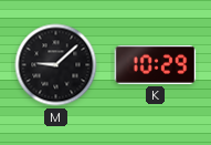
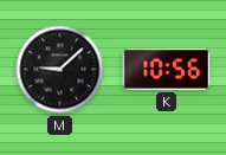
K: 10:29 -> 10:56
